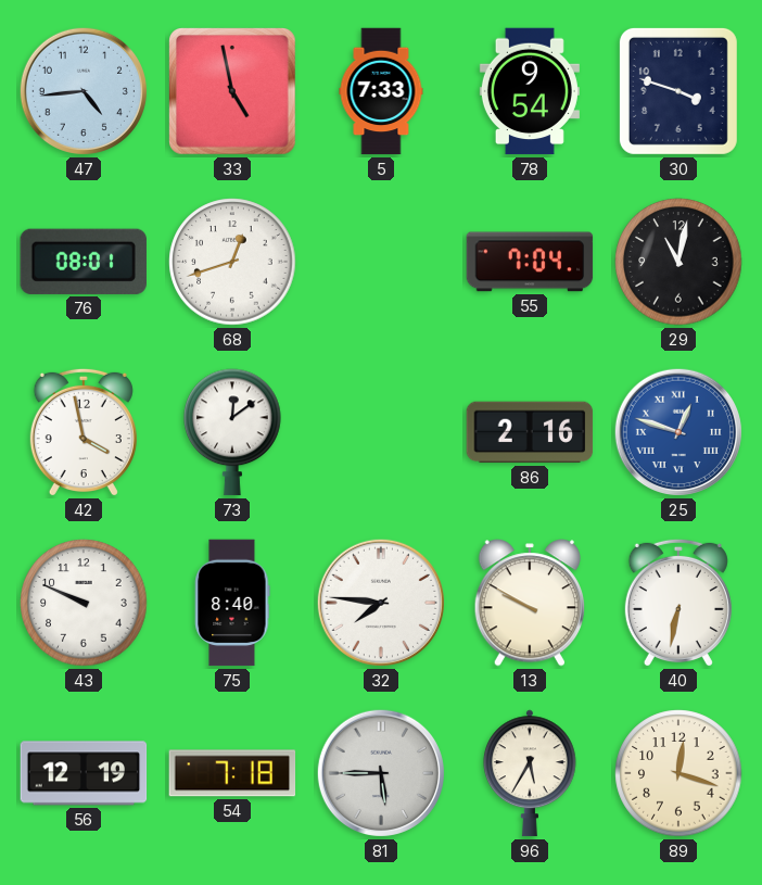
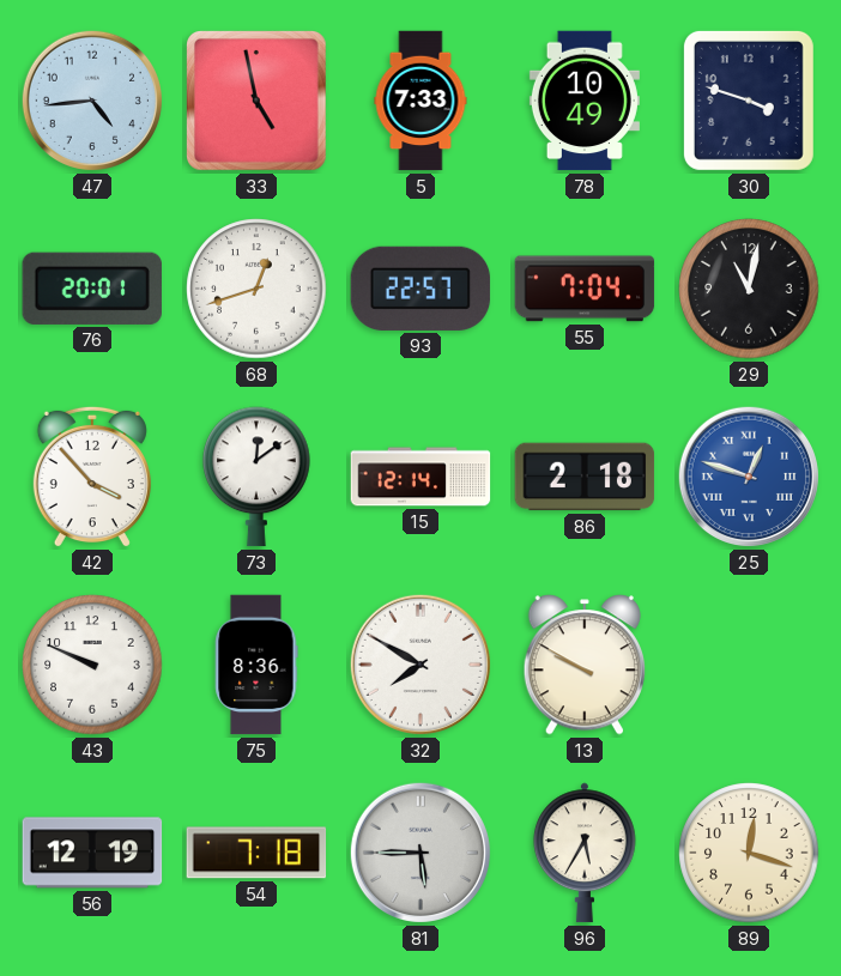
78: 9:54 -> 10:49
76: 08:01 -> 20:01
93: none -> 22:57
42: 3:58 -> 3:53
15: none -> 12:14
86: 2:16 -> 2:18
75: 8:40 -> 8:36
32: 7:46 -> 7:50
40: 6:32 -> none
